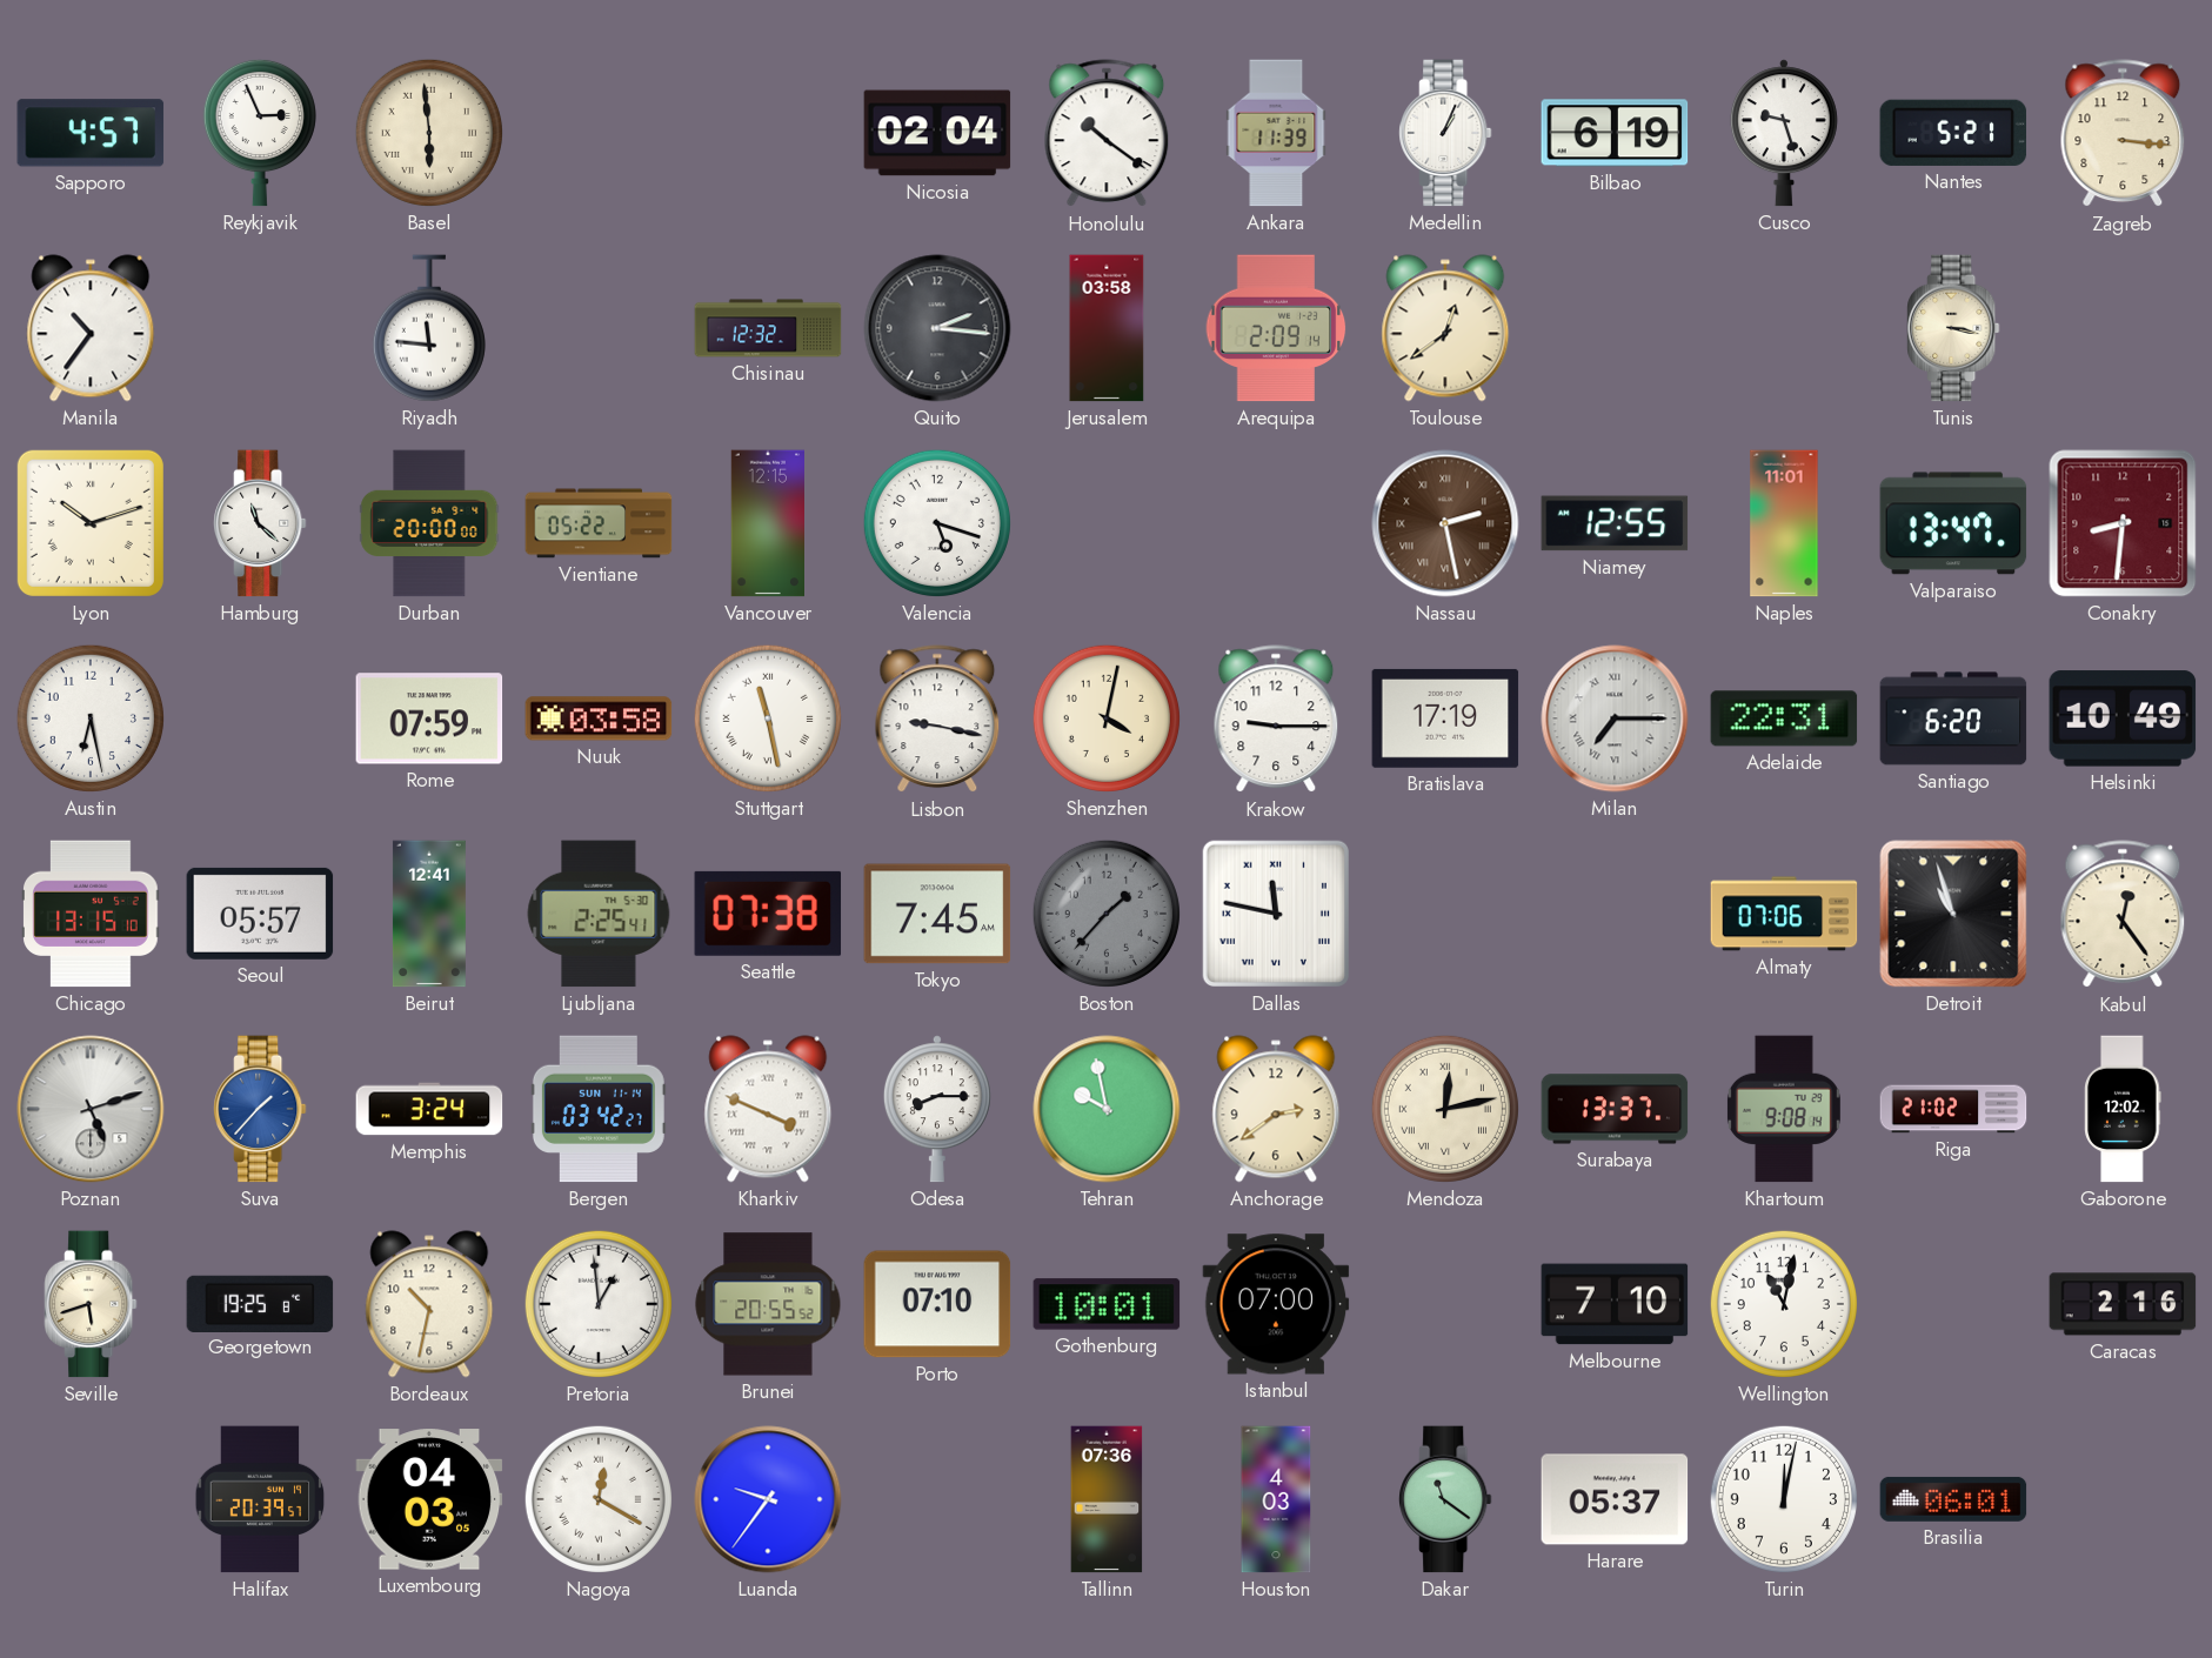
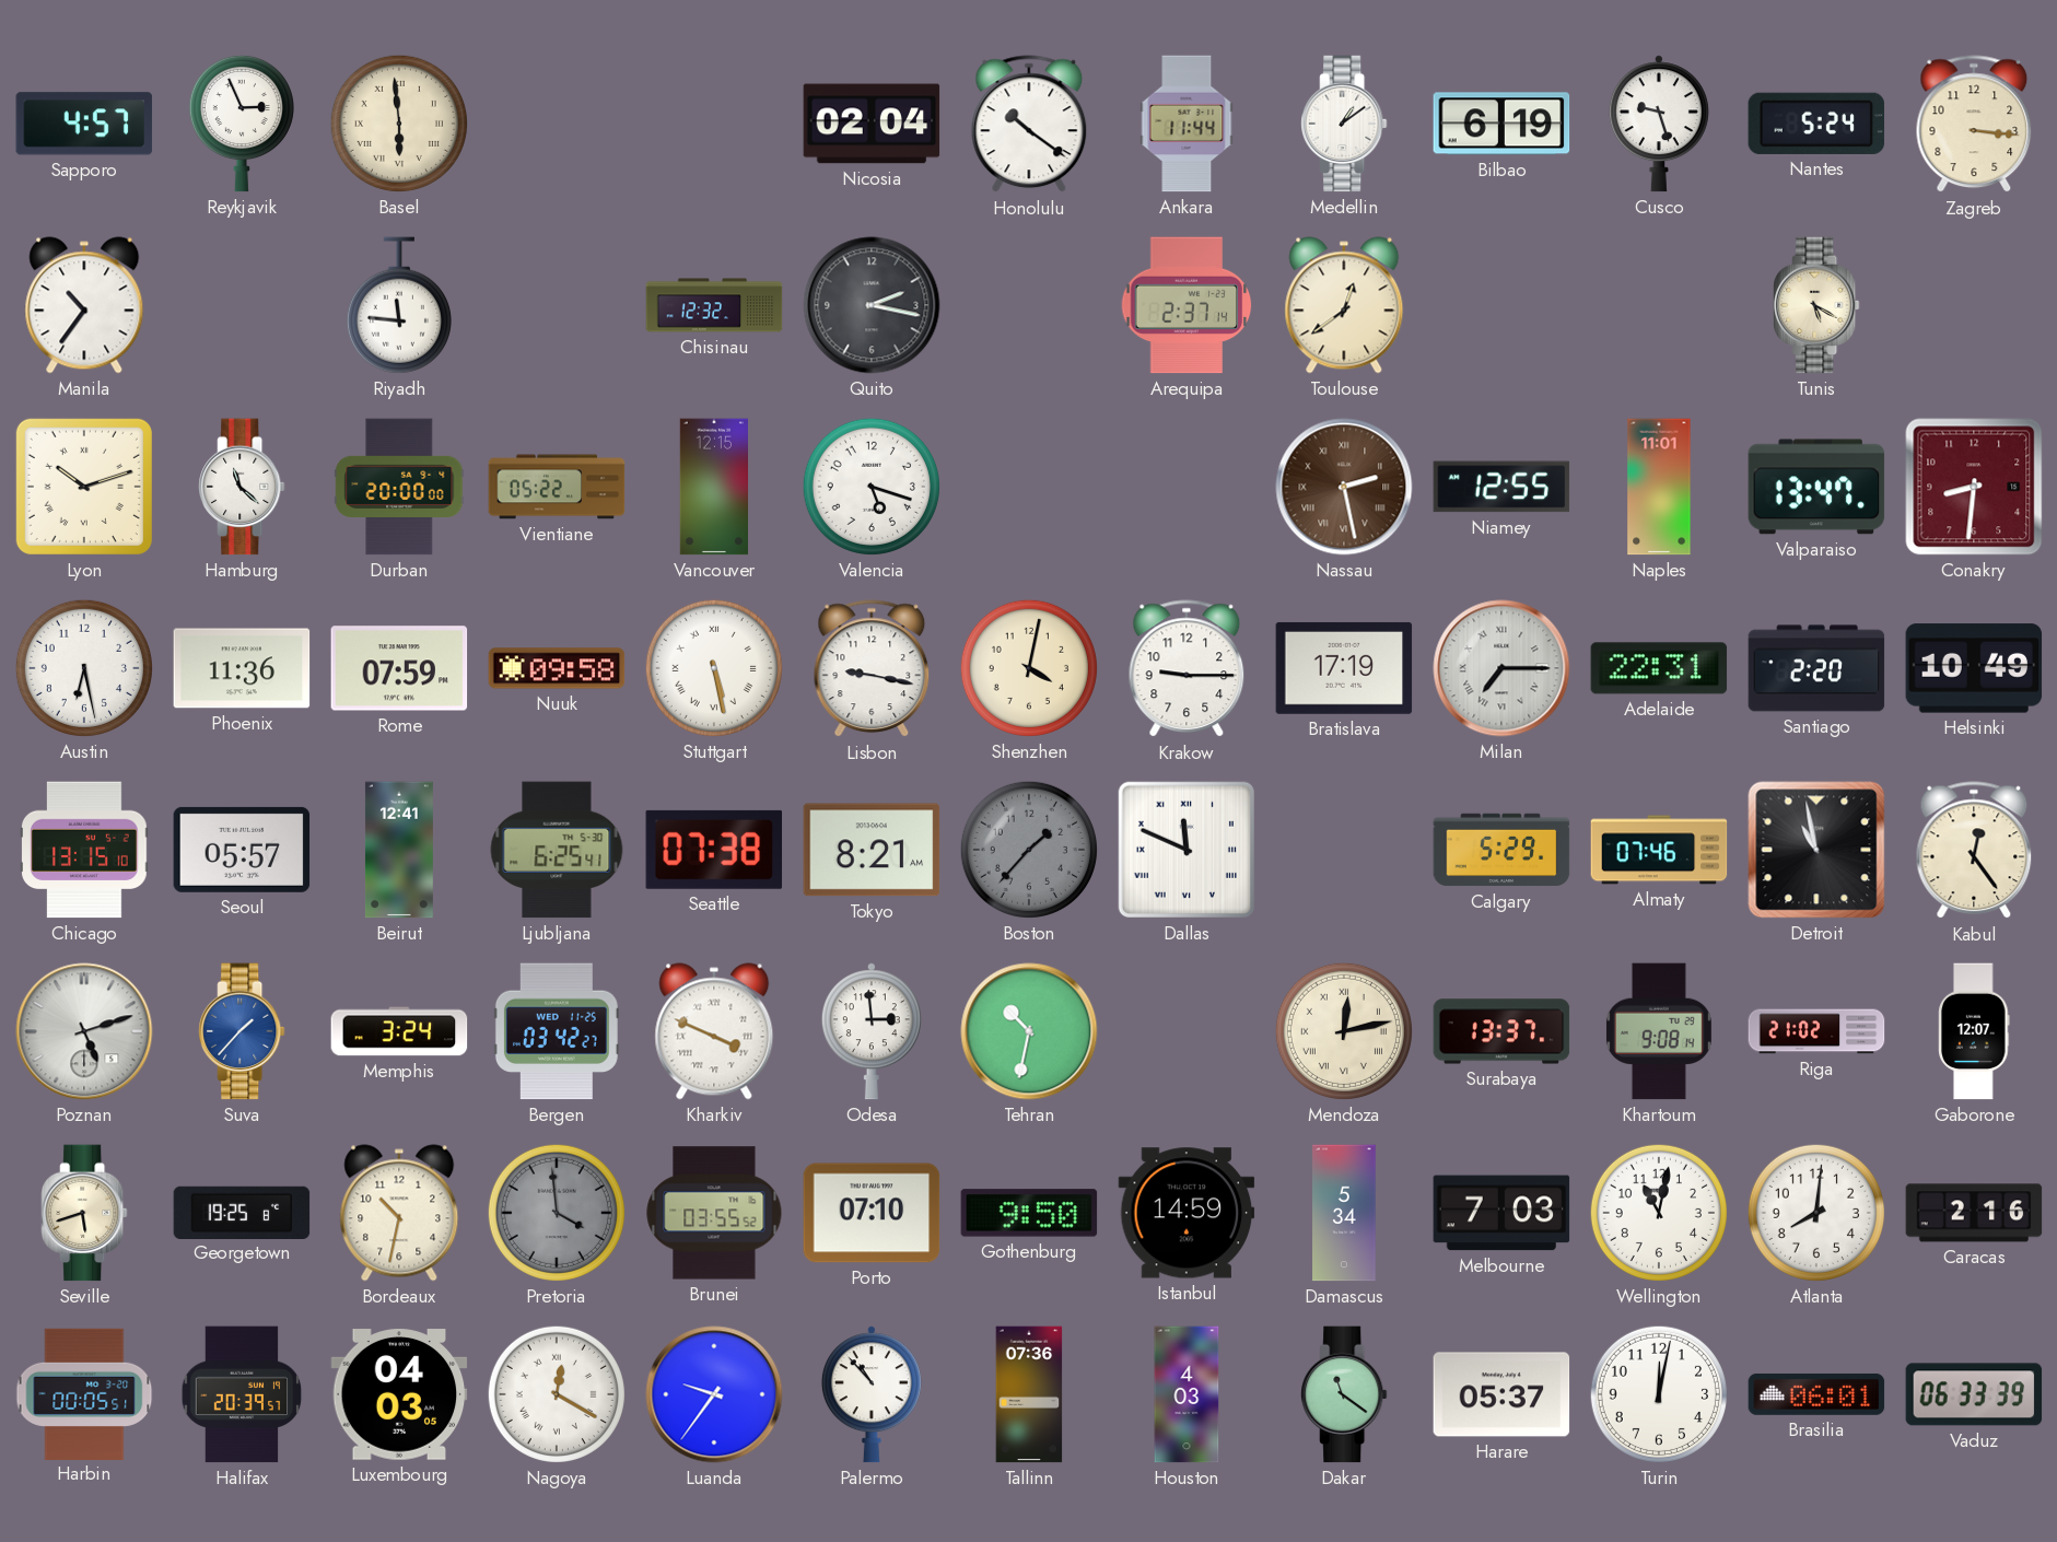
Ankara: 11:39 -> 11:44
Medellin: 1:04 -> 1:09
Nantes: 5:21 -> 5:24
Quito: 2:16 -> 2:17
Jerusalem: 03:58 -> none
Arequipa: 2:09 -> 2:37
Tunis: 3:17 -> 5:20
Phoenix: none -> 11:36
Nuuk: 03:58 -> 09:58
Stuttgart: 11:28 -> 5:28
Santiago: 6:20 -> 2:20
Ljubljana: 2:25 -> 6:25
Tokyo: 7:45 -> 8:21
Dallas: 11:47 -> 11:49
Calgary: none -> 5:29
Almaty: 07:06 -> 07:46
Detroit: 10:57 -> 10:58
Bergen date: SUN 11-14 -> WED 11-25
Odesa: 8:15 -> 2:59
Tehran: 9:58 -> 10:32
Anchorage: 2:39 -> none
Gaborone: 12:02 -> 12:07
Pretoria: 12:59 -> 3:59
Pretoria dial: white -> grey
Brunei: 20:55 -> 03:55
Gothenburg: 10:01 -> 9:50
Istanbul: 07:00 -> 14:59
Damascus: none -> 5:34
Melbourne: 7:10 -> 7:03
Atlanta: none -> 8:01
Harbin: none -> 00:05
Palermo: none -> 10:53
Vaduz: none -> 06:33
